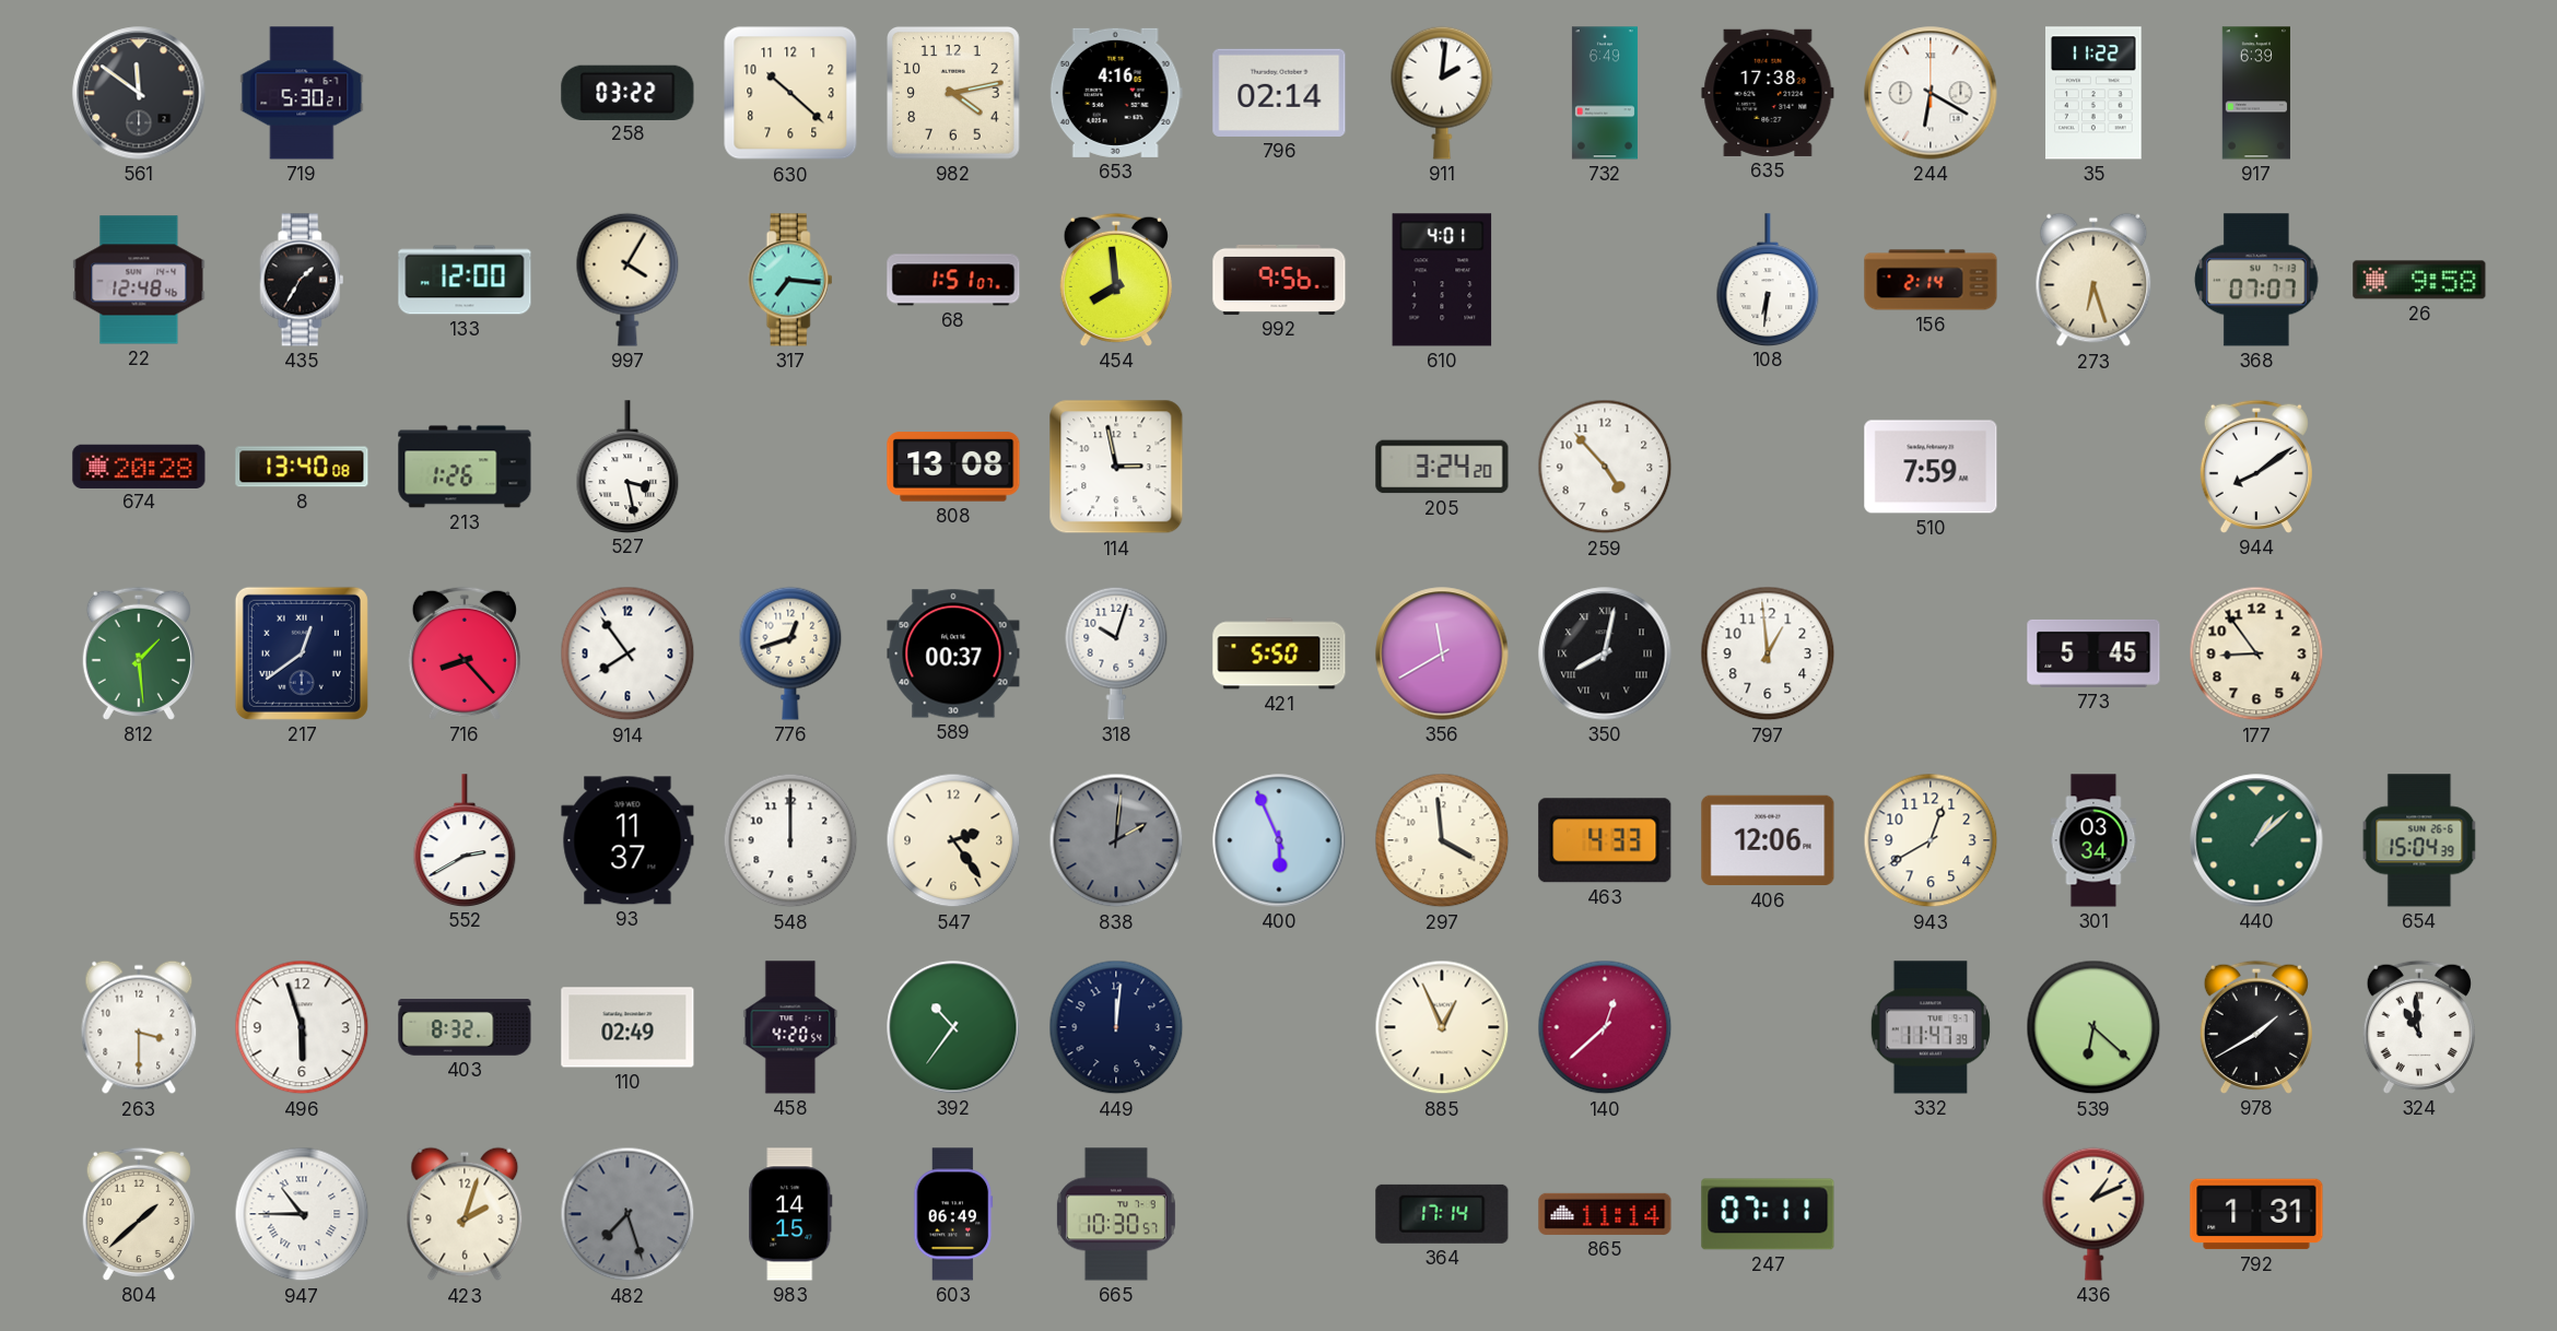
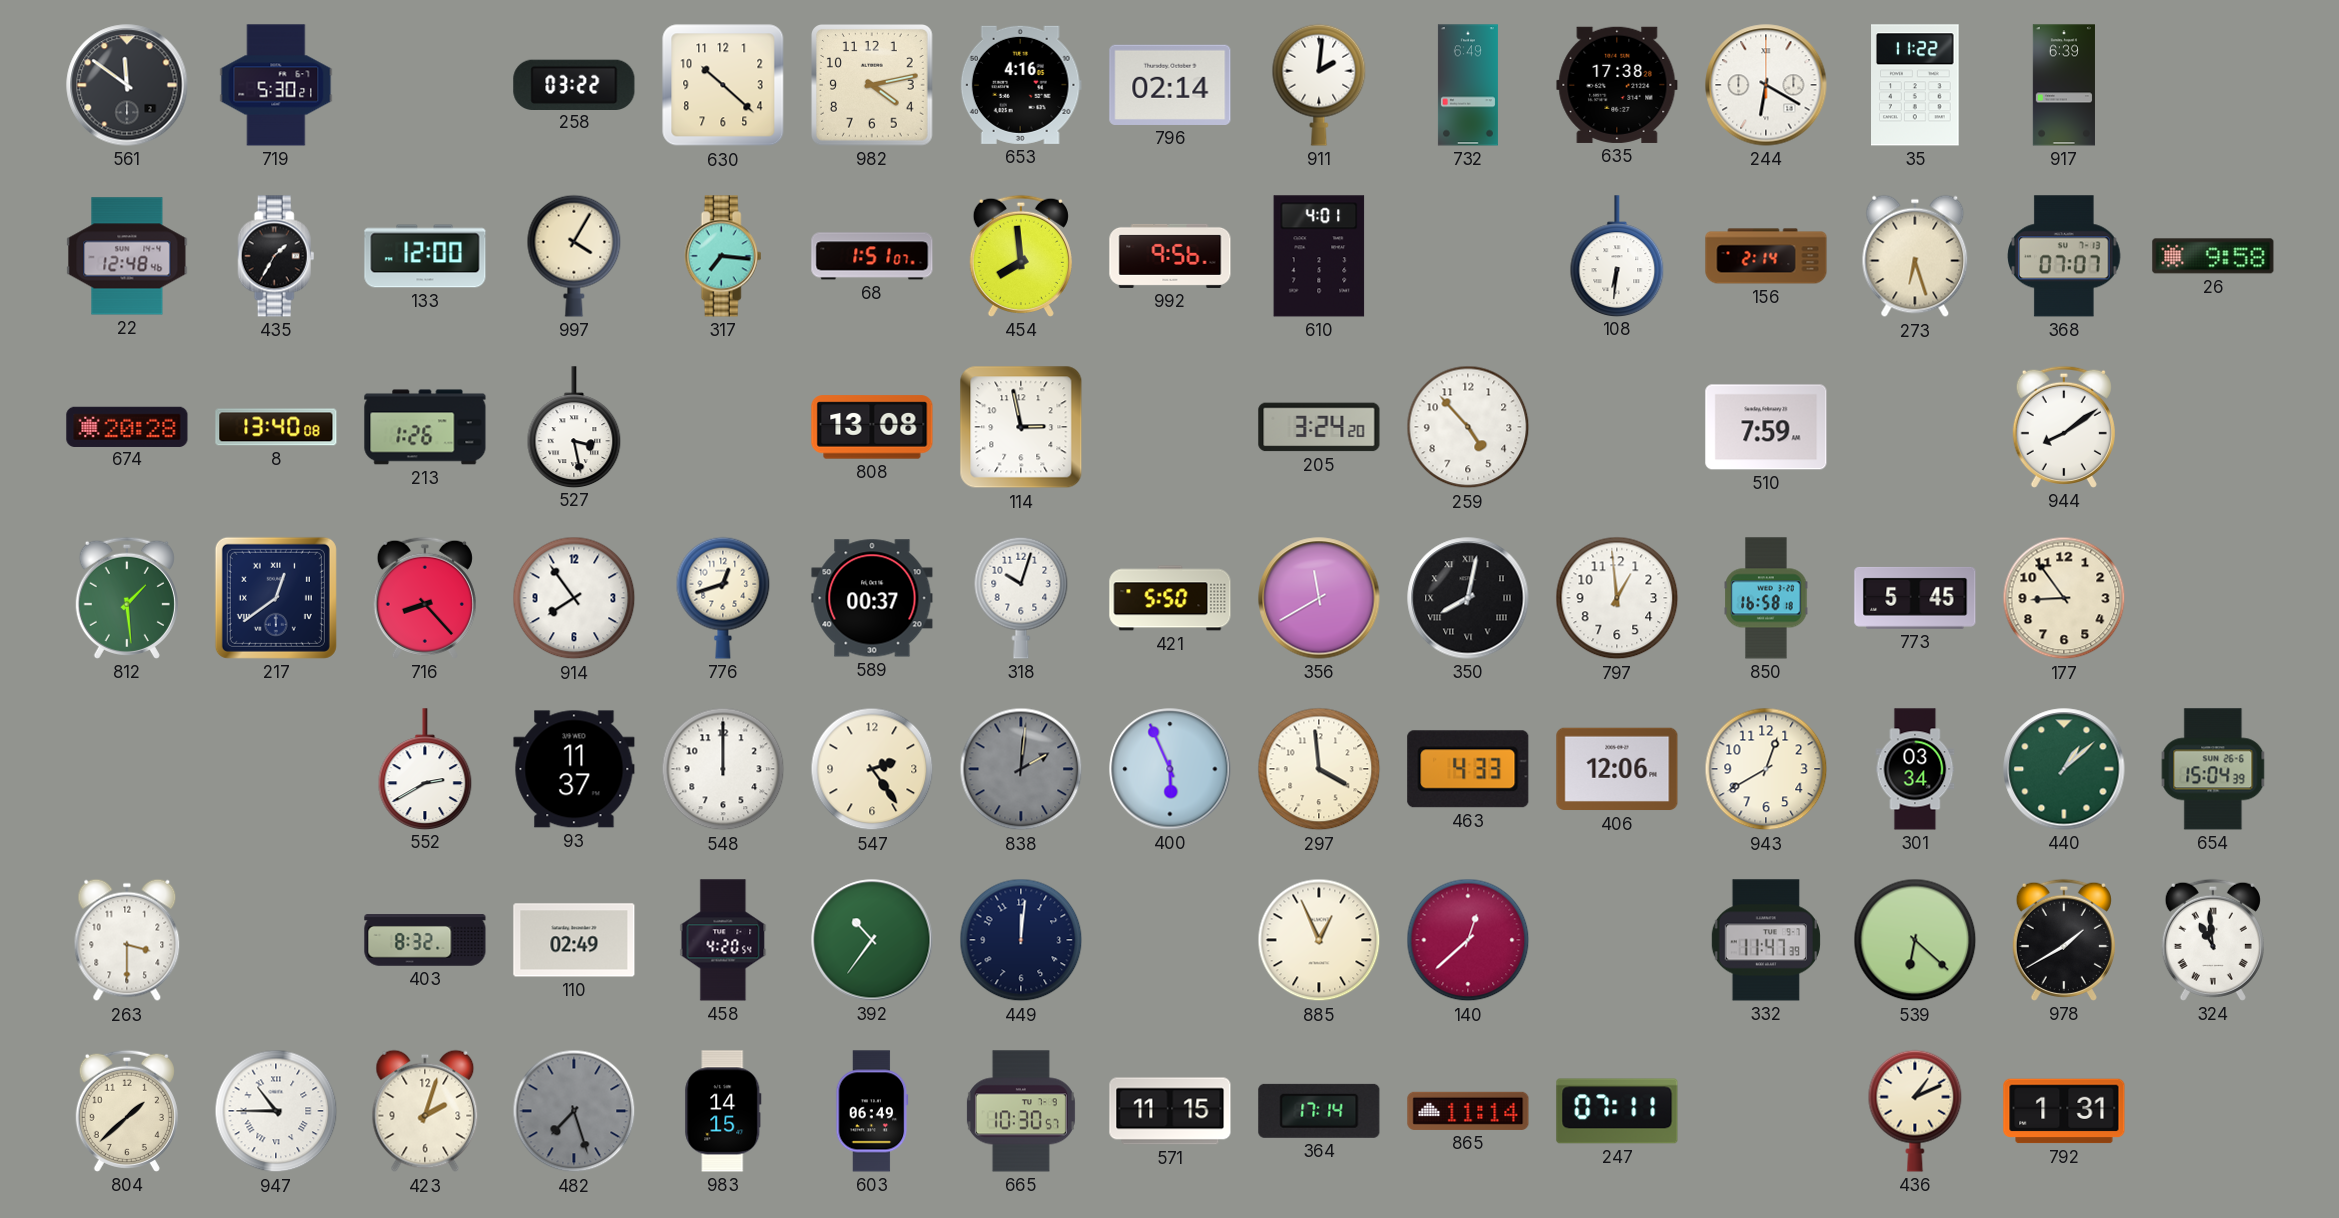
850: none -> 16:58
496: 5:57 -> none
571: none -> 11:15
